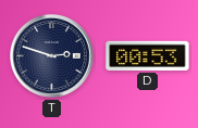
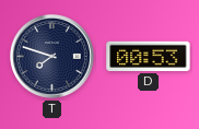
T: 2:48 -> 7:48
